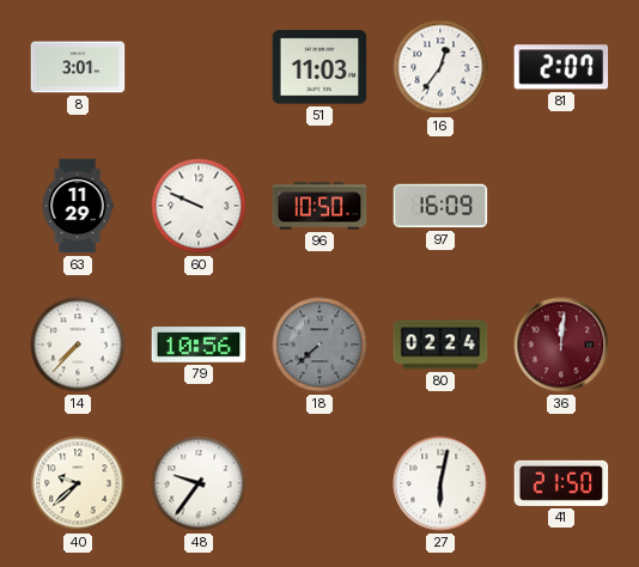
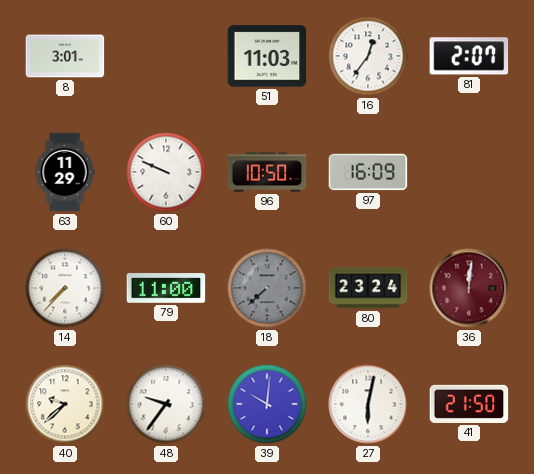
79: 10:56 -> 11:00
80: 02:24 -> 23:24
39: none -> 10:01
